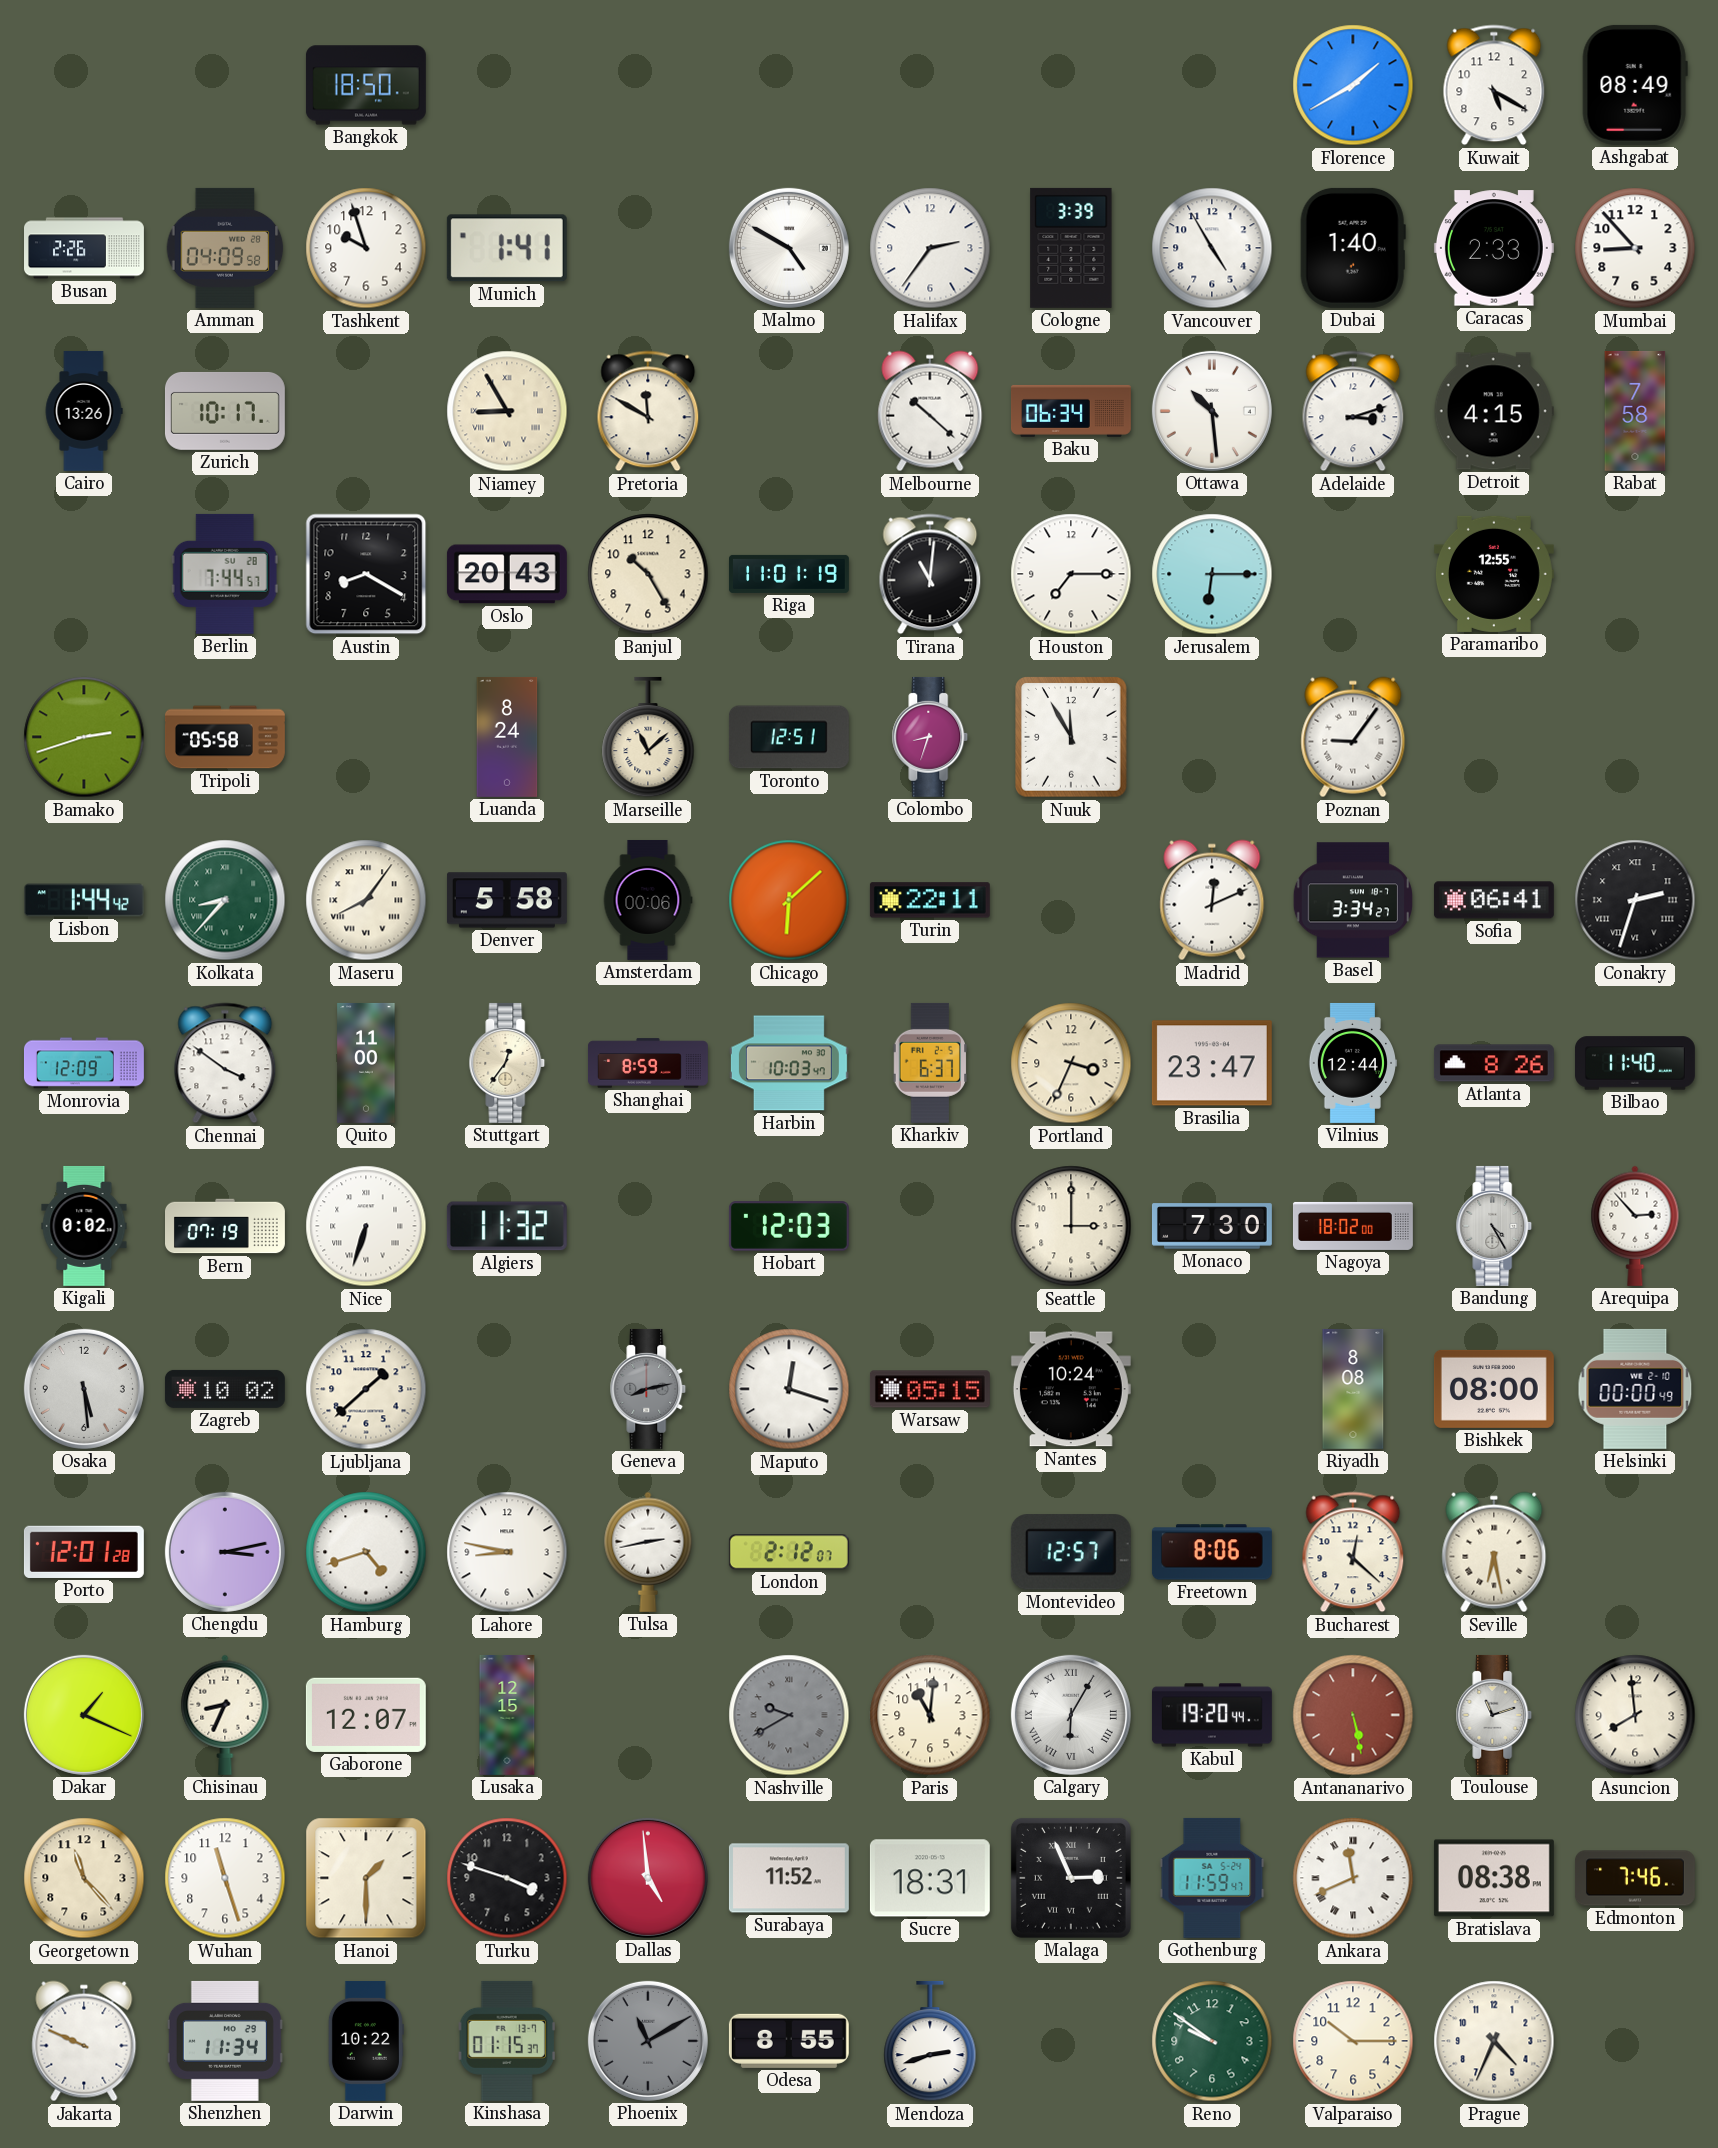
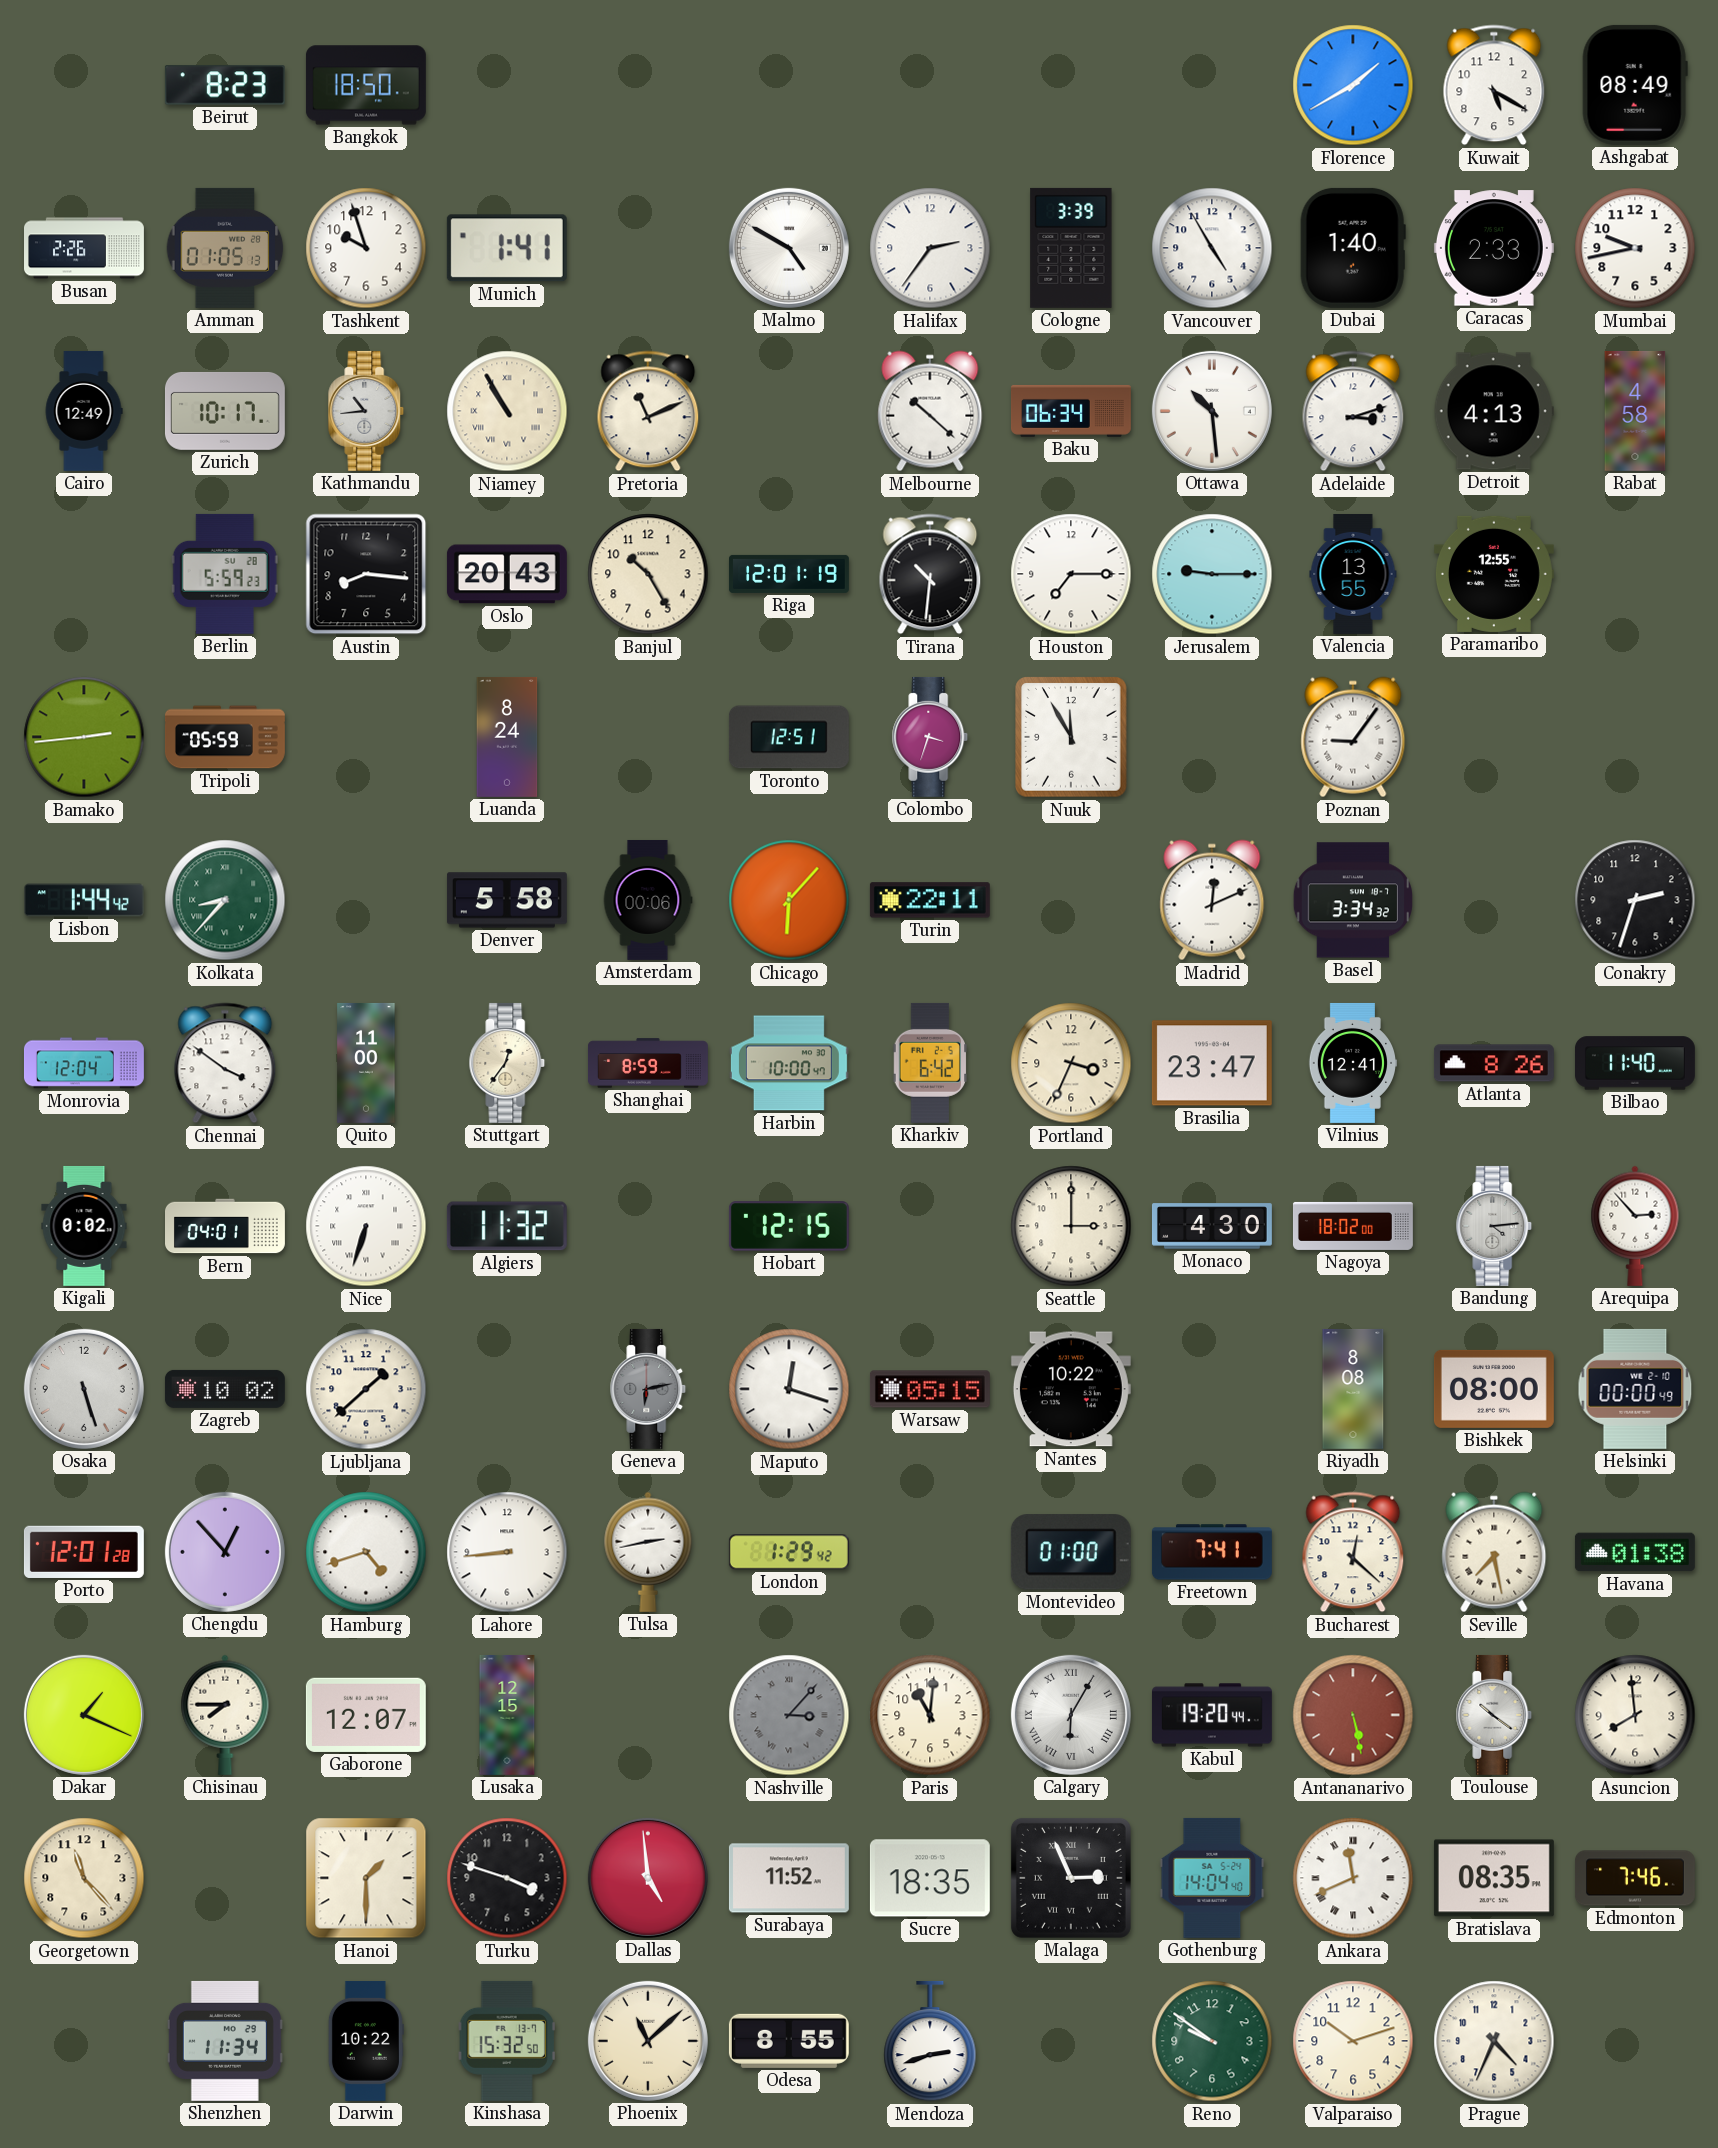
Beirut: none -> 8:23
Amman: 04:09 -> 01:05
Mumbai: 8:53 -> 9:43
Cairo: 13:26 -> 12:49
Kathmandu: none -> 10:44
Niamey: 8:55 -> 10:55
Pretoria: 11:50 -> 11:11
Detroit: 4:15 -> 4:13
Rabat: 7:58 -> 4:58
Berlin: 7:44 -> 5:59
Austin: 8:20 -> 8:16
Riga: 11:01 -> 12:01
Tirana: 11:01 -> 10:31
Jerusalem: 6:15 -> 9:15
Valencia: none -> 13:55
Bamako: 2:42 -> 2:44
Tripoli: 05:58 -> 05:59
Marseille: 11:08 -> none
Colombo: 8:33 -> 3:33
Maseru: 8:06 -> none
Chicago: 6:08 -> 6:07
Basel: 3:34:27 -> 3:34:32
Sofia: 06:41 -> none
Conakry numerals: Roman -> Arabic
Monrovia: 12:09 -> 12:04
Harbin: 10:03 -> 10:00
Kharkiv: 6:37 -> 6:42
Vilnius: 12:44 -> 12:41
Bern: 07:19 -> 04:01
Hobart: 12:03 -> 12:15
Monaco: 7:30 -> 4:30
Bandung: 4:25 -> 4:14
Osaka: 5:29 -> 5:27
Geneva: 8:13 -> 6:13
Nantes: 10:24 -> 10:22
Chengdu: 3:13 -> 12:53
Lahore: 8:47 -> 8:44
London: 2:12 -> 1:29
Montevideo: 12:57 -> 01:00
Freetown: 8:06 -> 7:41
Seville: 6:28 -> 7:28
Havana: none -> 01:38
Chisinau: 8:34 -> 7:45
Nashville: 9:40 -> 3:07
Toulouse: 11:12 -> 10:21
Wuhan: 11:27 -> none
Sucre: 18:31 -> 18:35
Gothenburg: 11:59 -> 14:04
Bratislava: 08:38 -> 08:35
Jakarta: 9:49 -> none
Kinshasa: 01:15 -> 15:32
Phoenix: 11:10 -> 11:08
Phoenix dial: grey -> cream
Valparaiso: 10:15 -> 10:12
